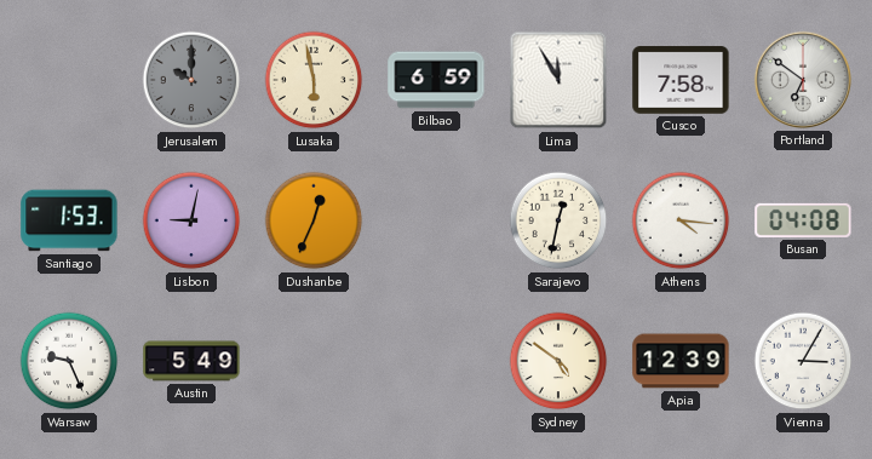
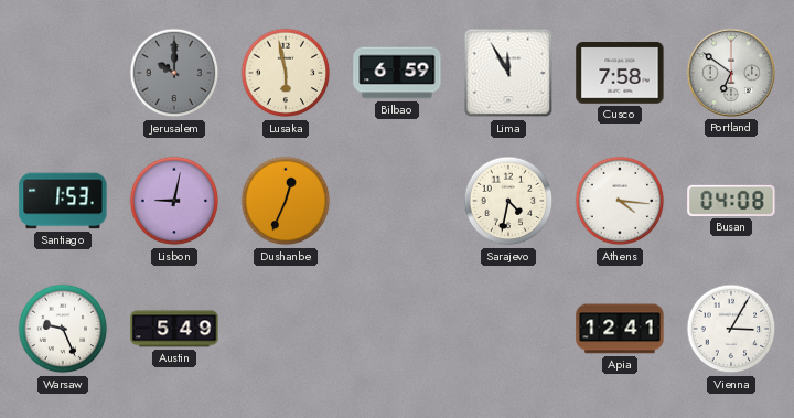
Sarajevo: 12:32 -> 4:32
Sydney: 4:51 -> none
Apia: 12:39 -> 12:41
